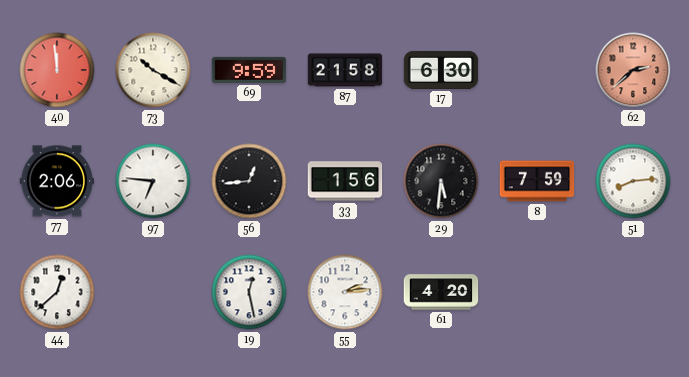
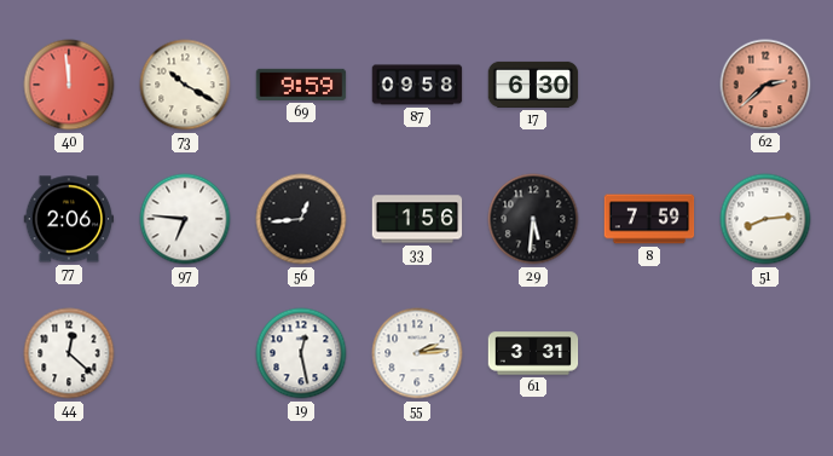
87: 21:58 -> 09:58
44: 12:38 -> 12:22
61: 4:20 -> 3:31
